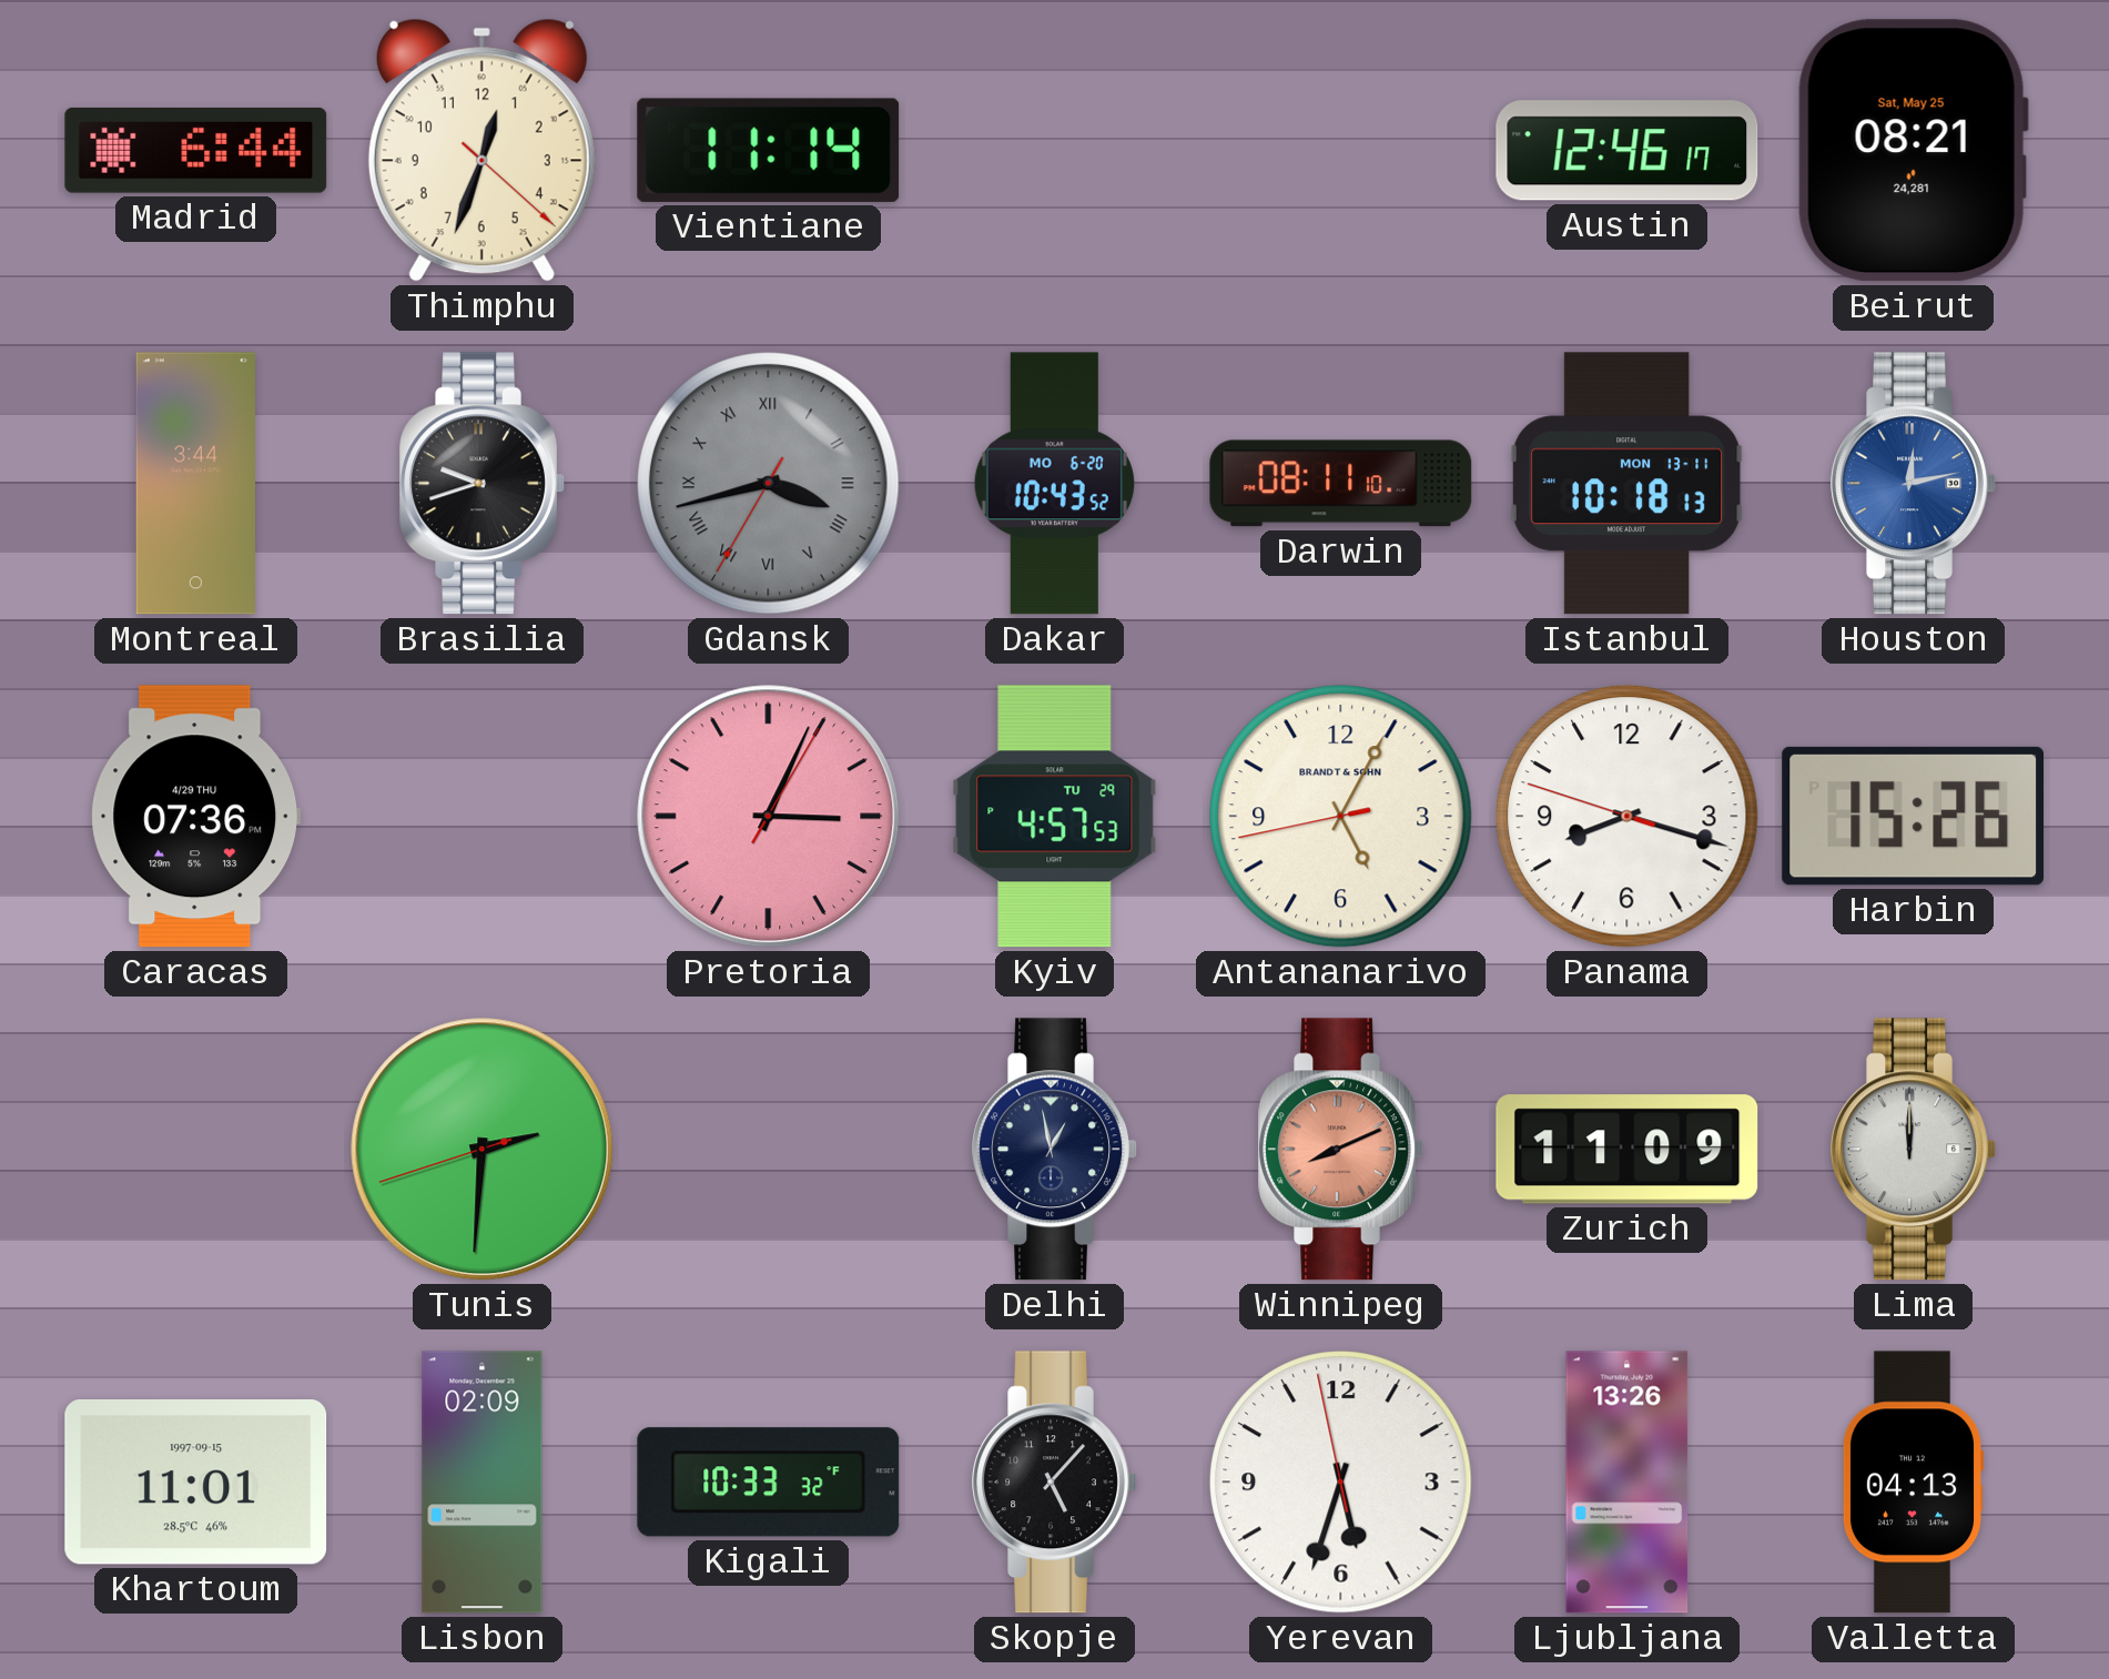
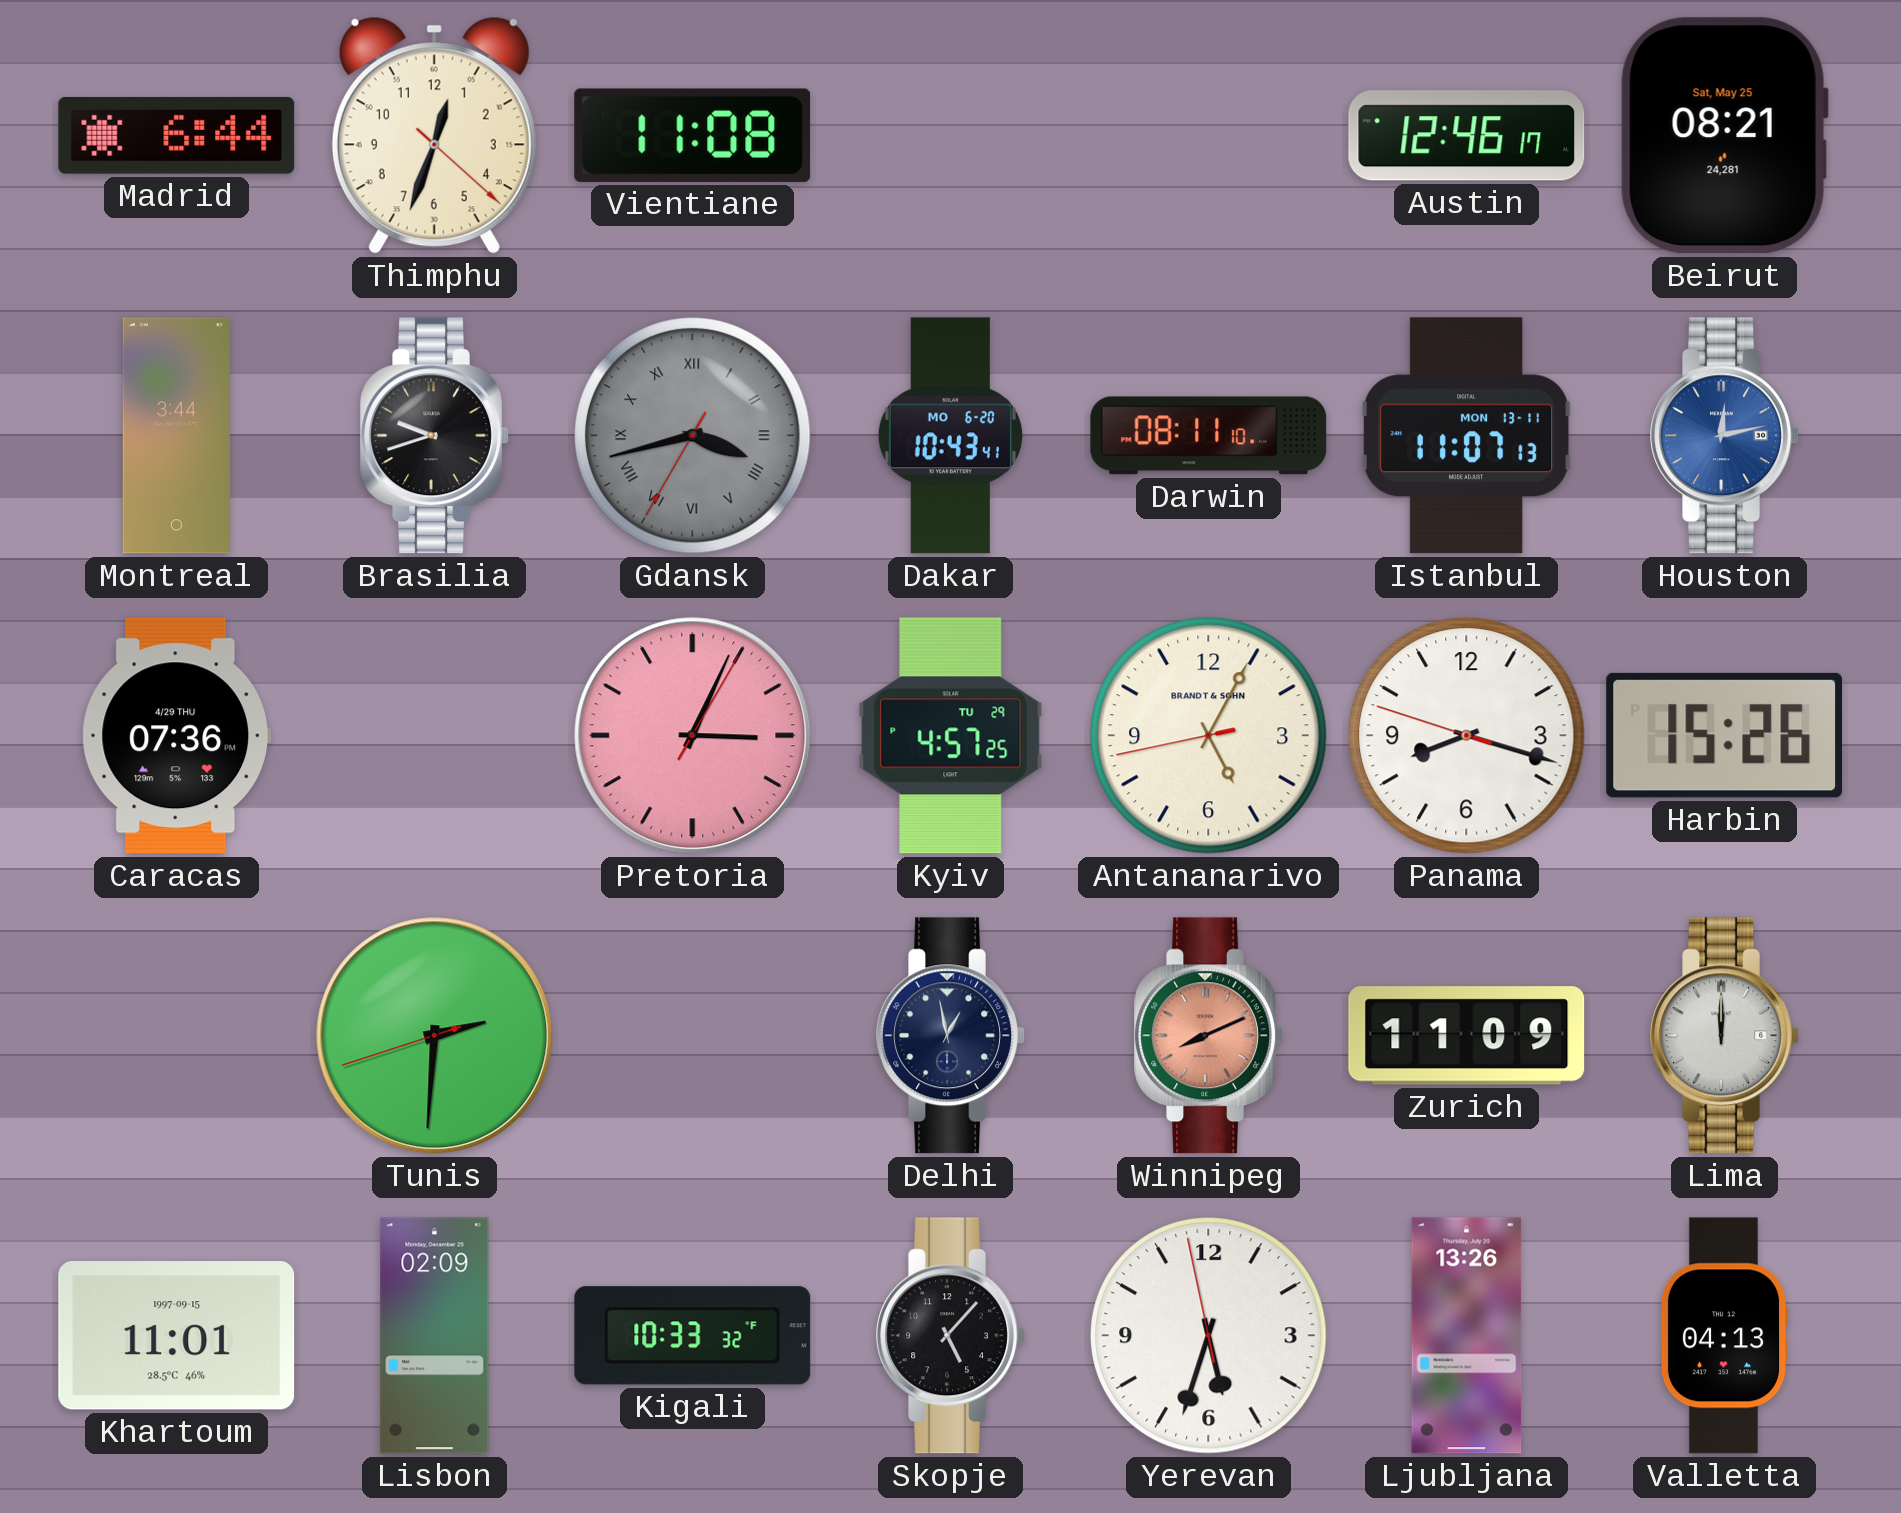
Vientiane: 11:14 -> 11:08
Dakar: 10:43:52 -> 10:43:41
Istanbul: 10:18 -> 11:07
Kyiv: 4:57:53 -> 4:57:25
